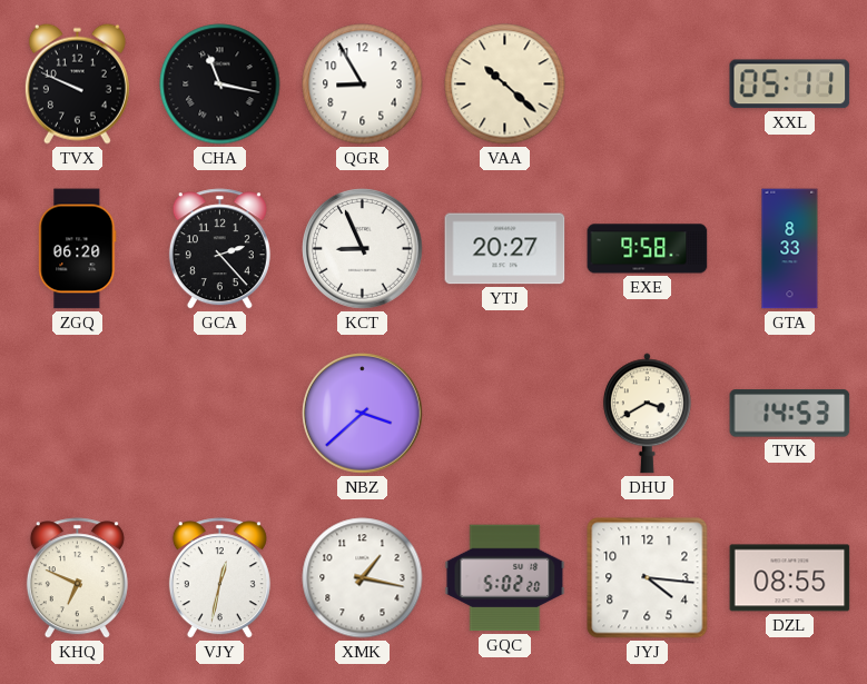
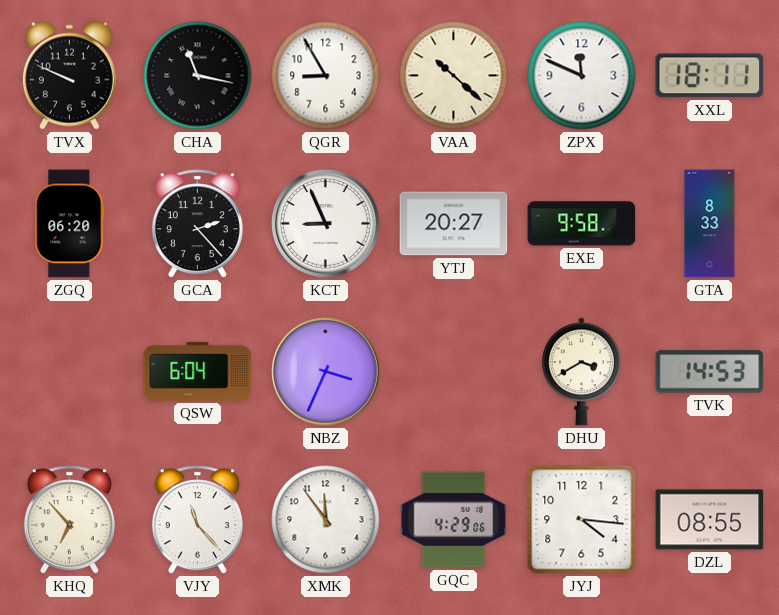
ZPX: none -> 11:49
XXL: 05:11 -> 18:11
QSW: none -> 6:04
NBZ: 3:38 -> 3:34
KHQ: 6:49 -> 6:53
VJY: 12:32 -> 11:23
XMK: 1:17 -> 11:54
GQC: 5:02 -> 4:29
